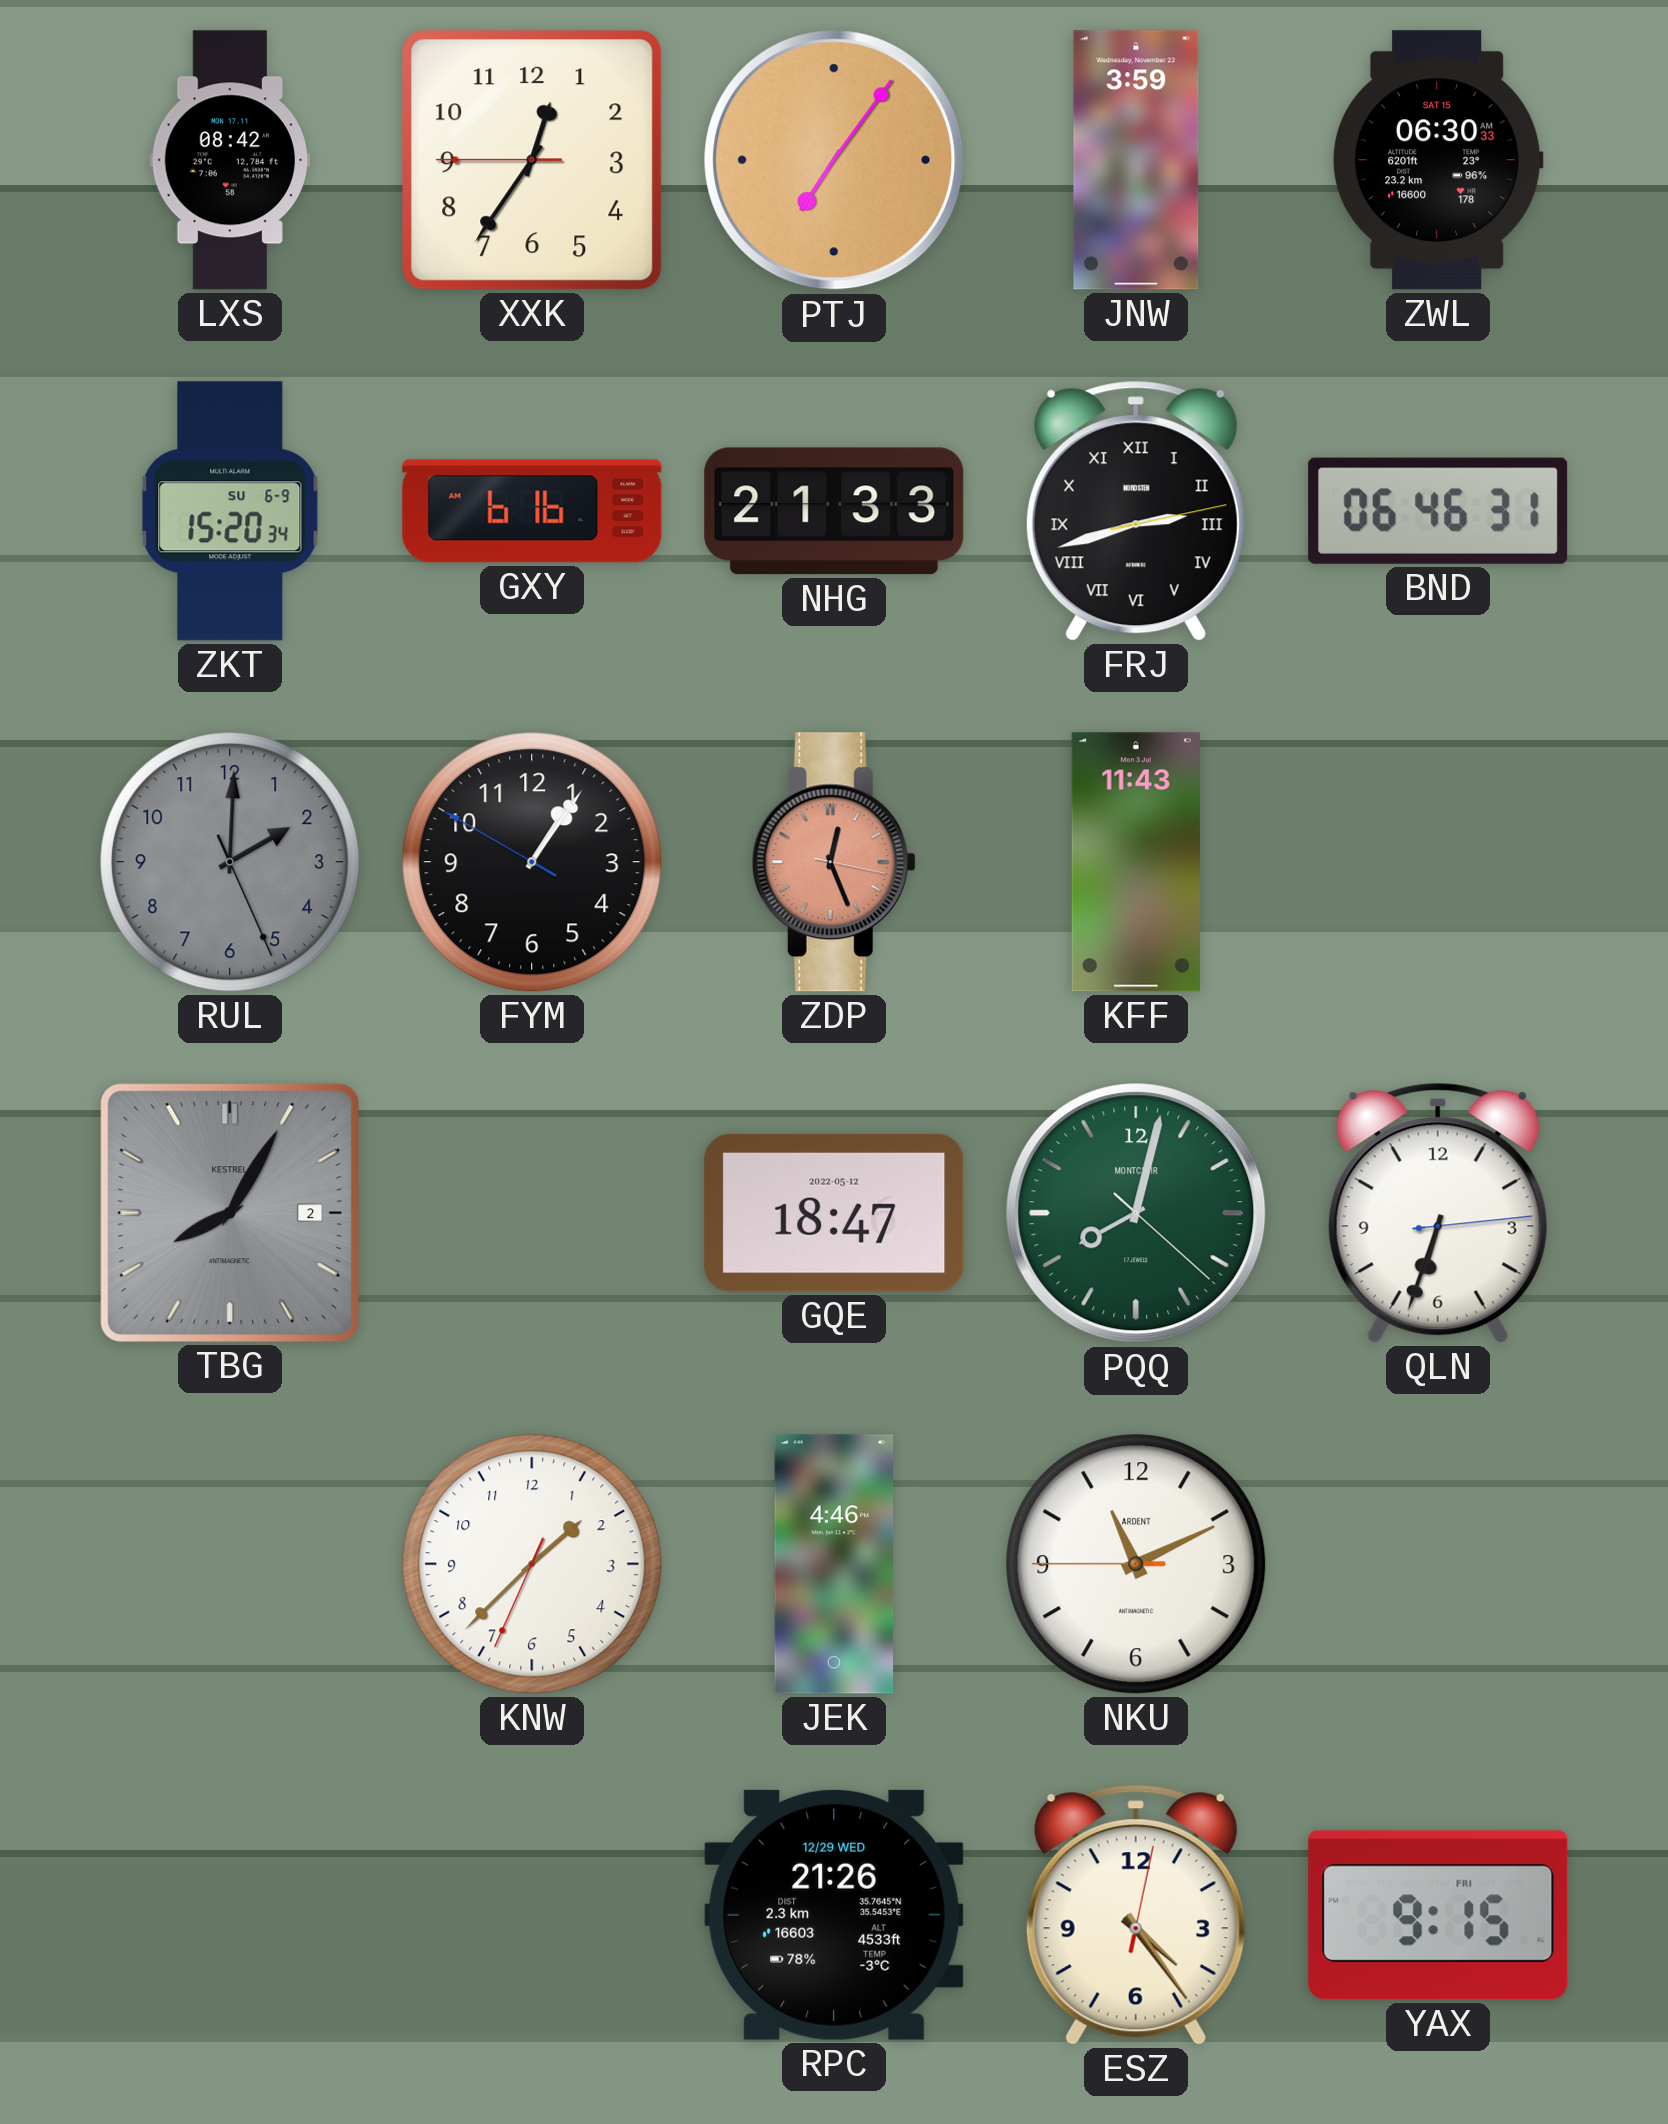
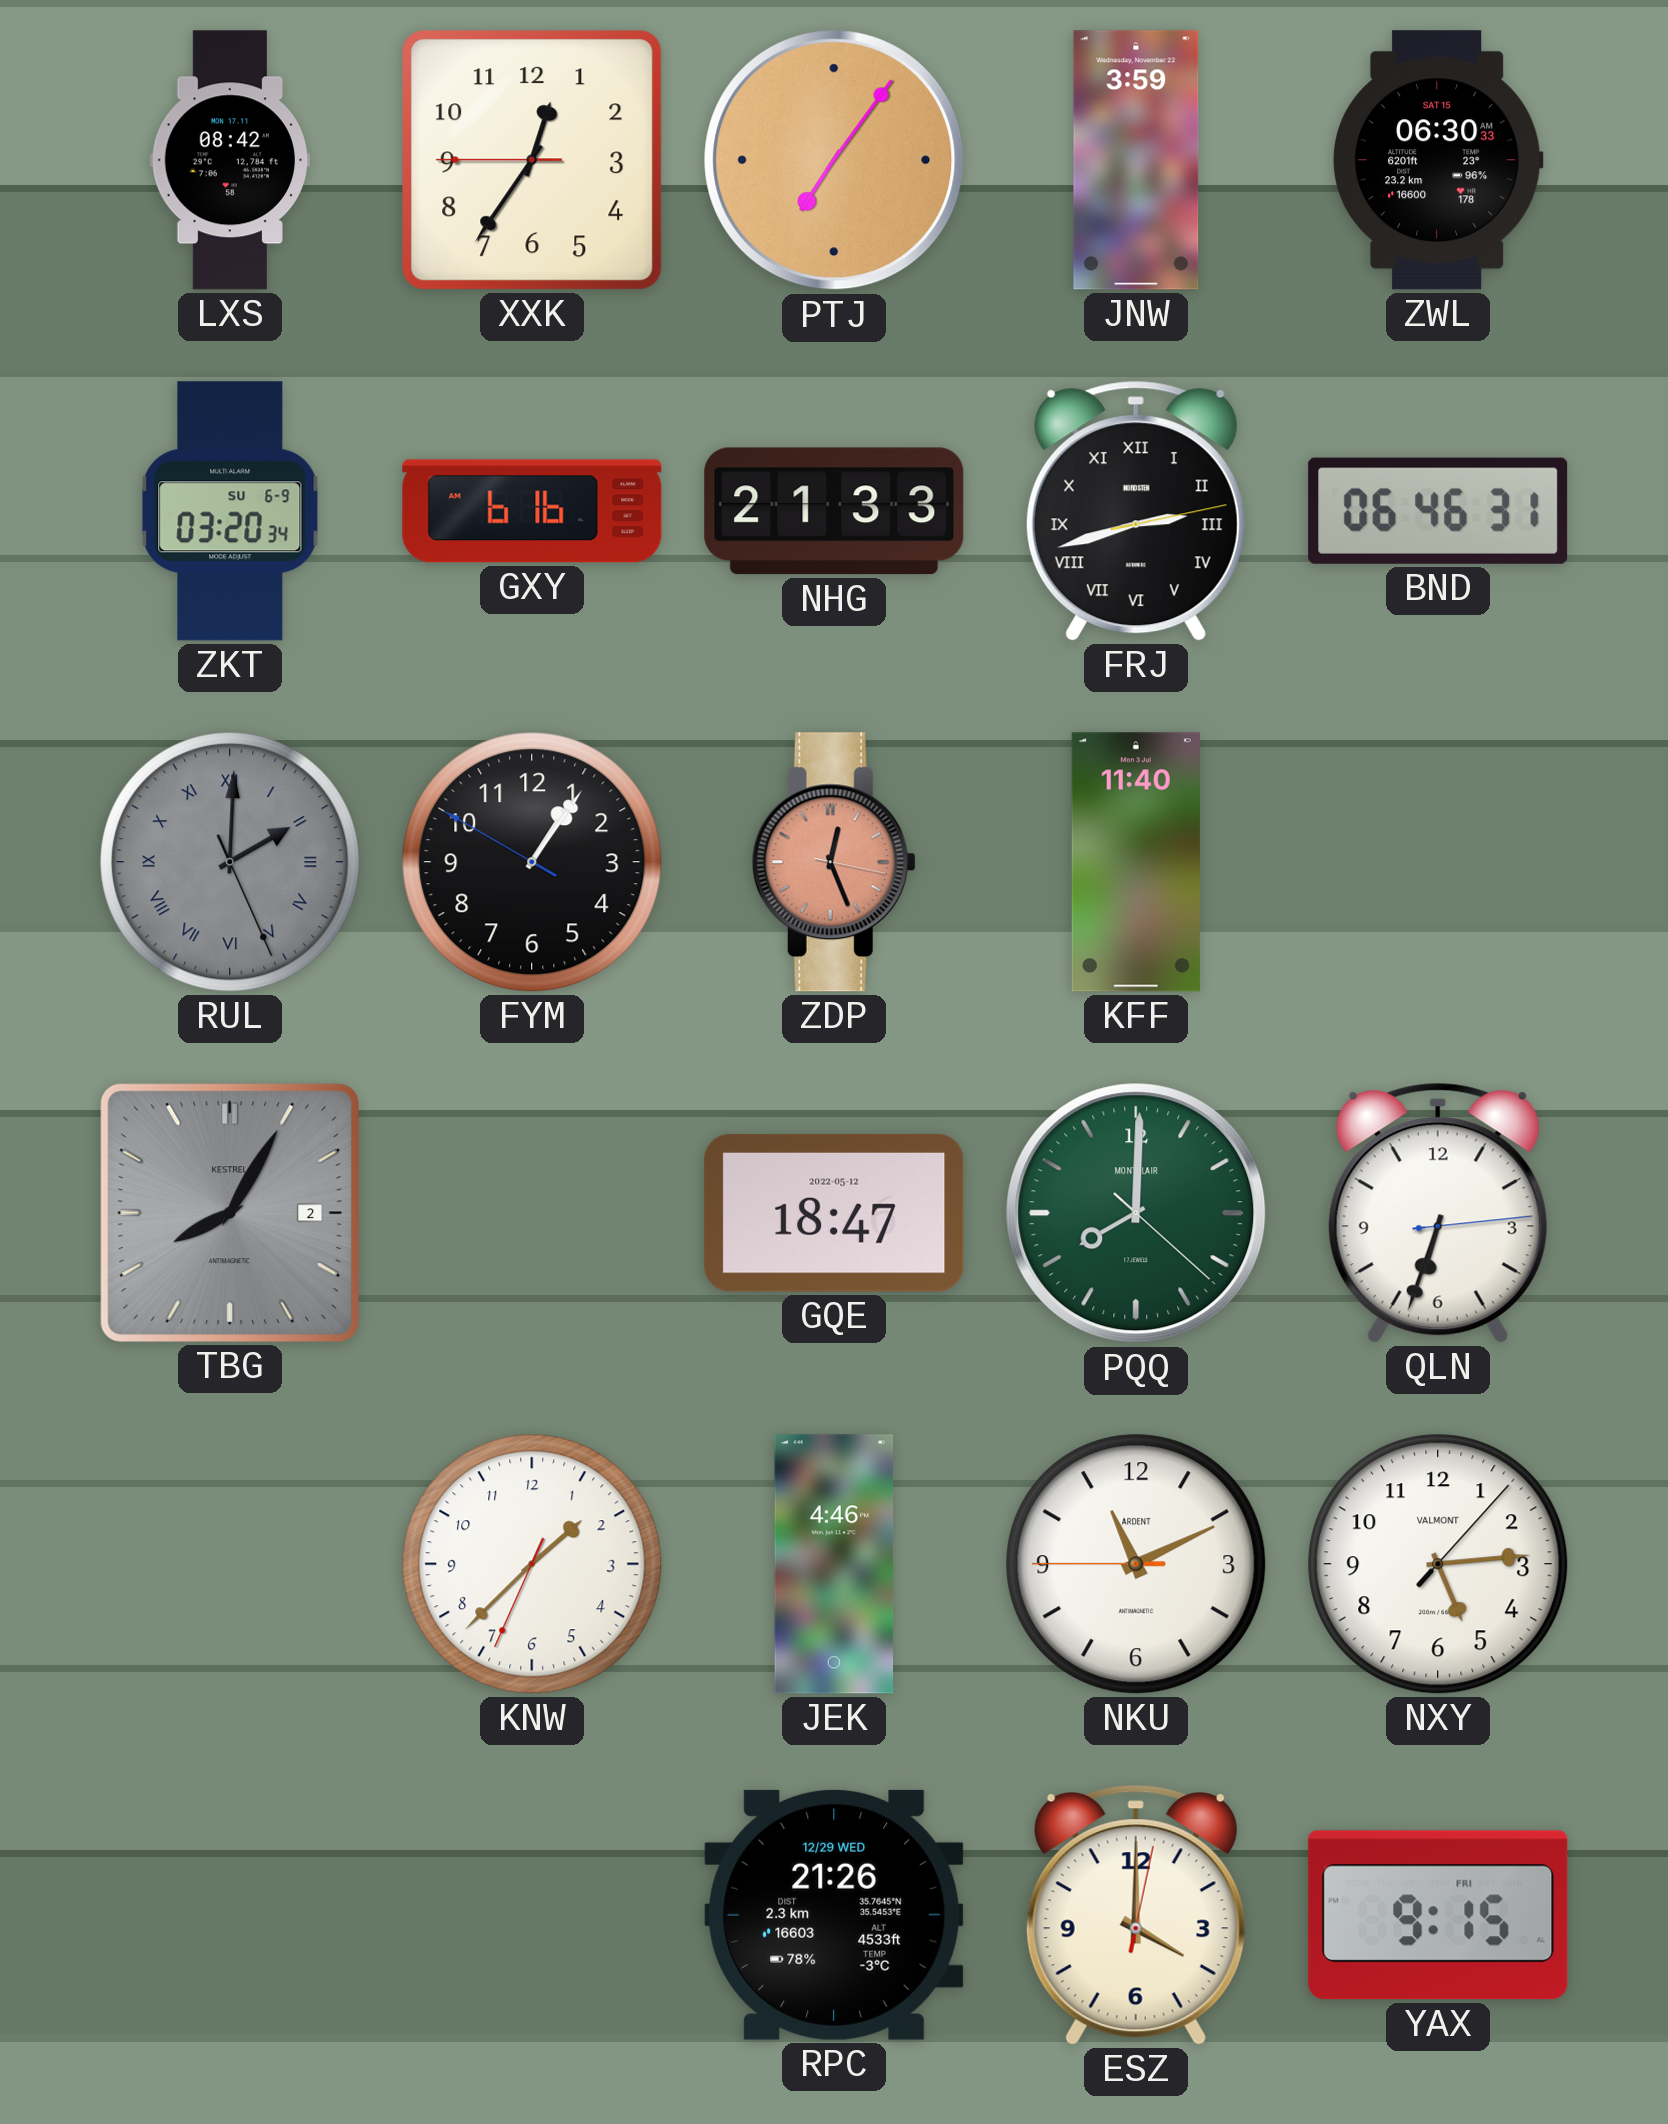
ZKT: 15:20 -> 03:20
RUL numerals: Arabic -> Roman
KFF: 11:43 -> 11:40
PQQ: 8:02 -> 8:00
NXY: none -> 5:14
ESZ: 4:24 -> 4:00
